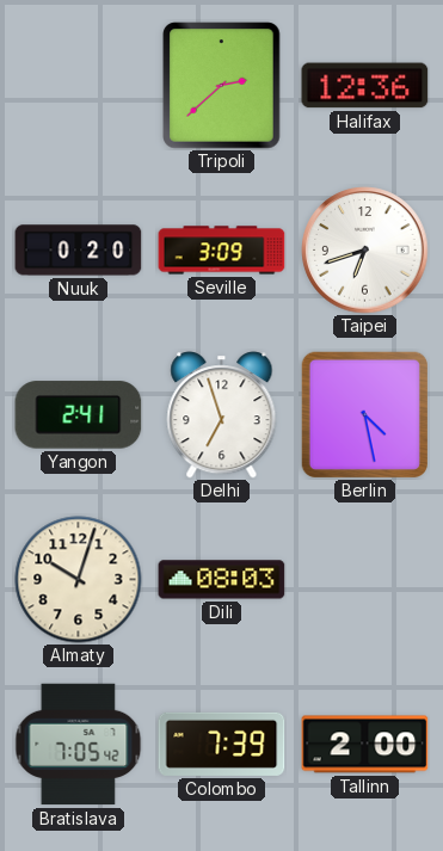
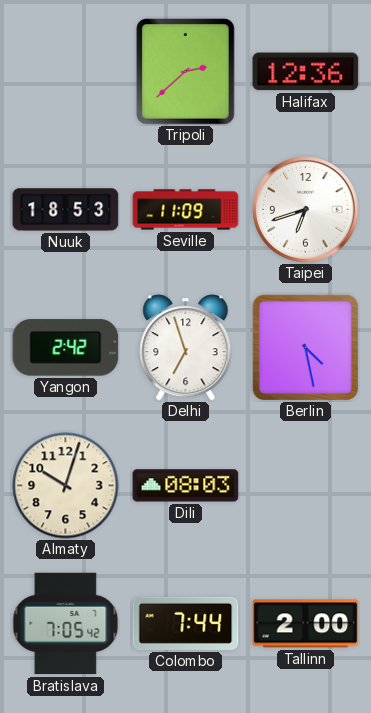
Nuuk: 0:20 -> 18:53
Seville: 3:09 -> 11:09
Yangon: 2:41 -> 2:42
Colombo: 7:39 -> 7:44
